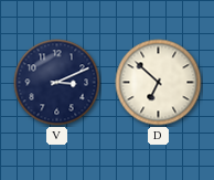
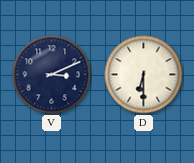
D: 6:52 -> 6:30
